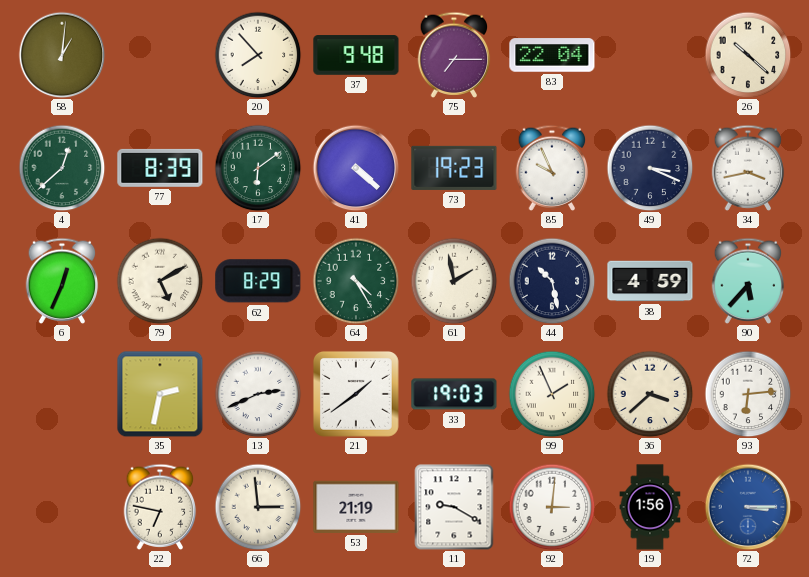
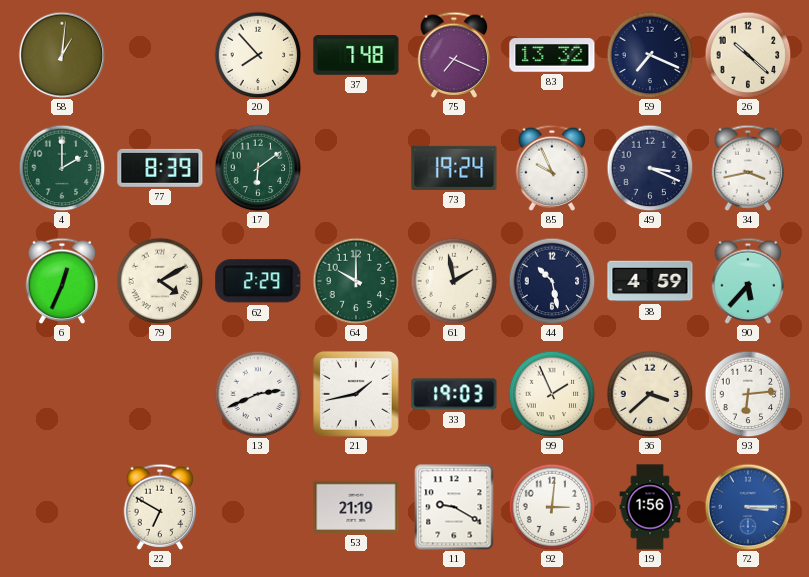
37: 9:48 -> 7:48
75: 7:15 -> 7:19
83: 22:04 -> 13:32
59: none -> 7:19
4: 12:38 -> 2:00
41: 4:22 -> none
73: 19:23 -> 19:24
79: 5:10 -> 4:10
62: 8:29 -> 2:29
64: 4:25 -> 10:00
35: 2:32 -> none
21: 1:39 -> 1:43
22: 6:47 -> 6:50
66: 2:59 -> none
